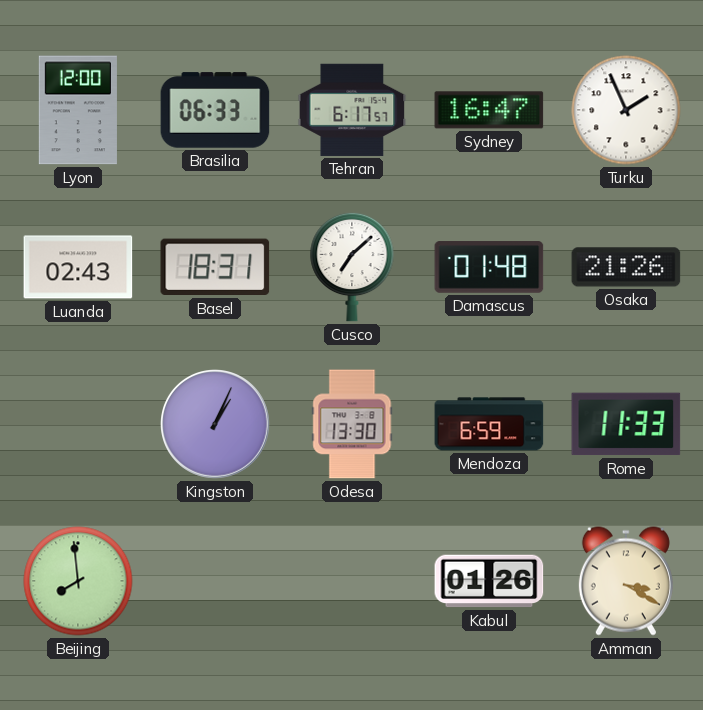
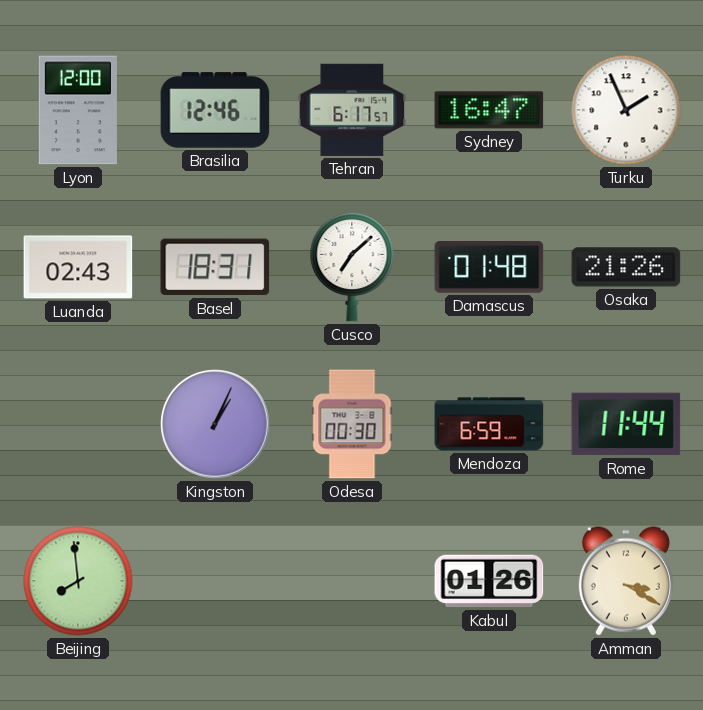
Brasilia: 06:33 -> 12:46
Odesa: 13:30 -> 00:30
Rome: 11:33 -> 11:44
